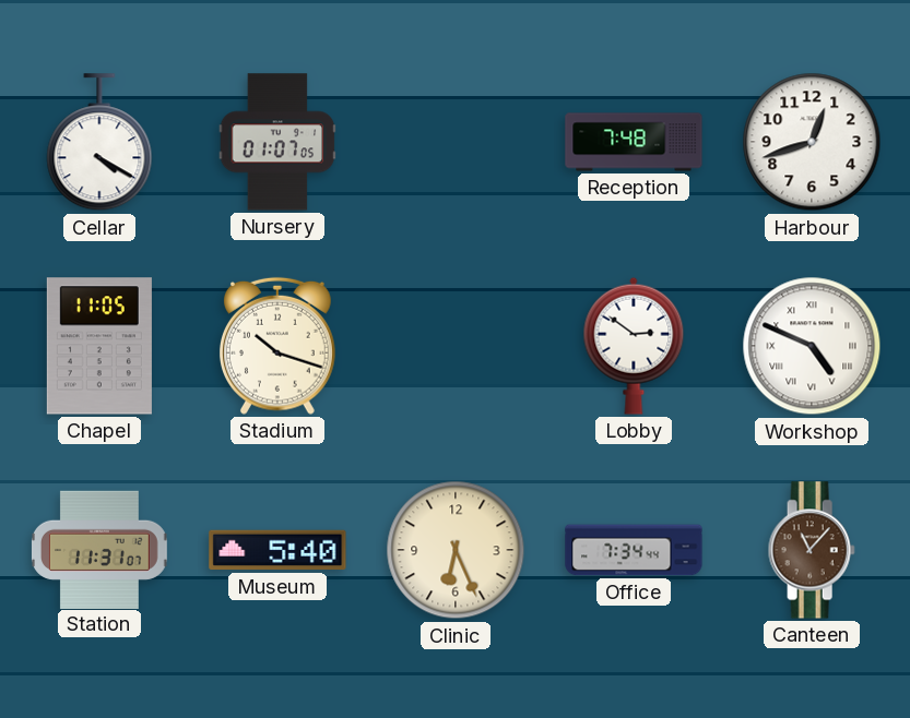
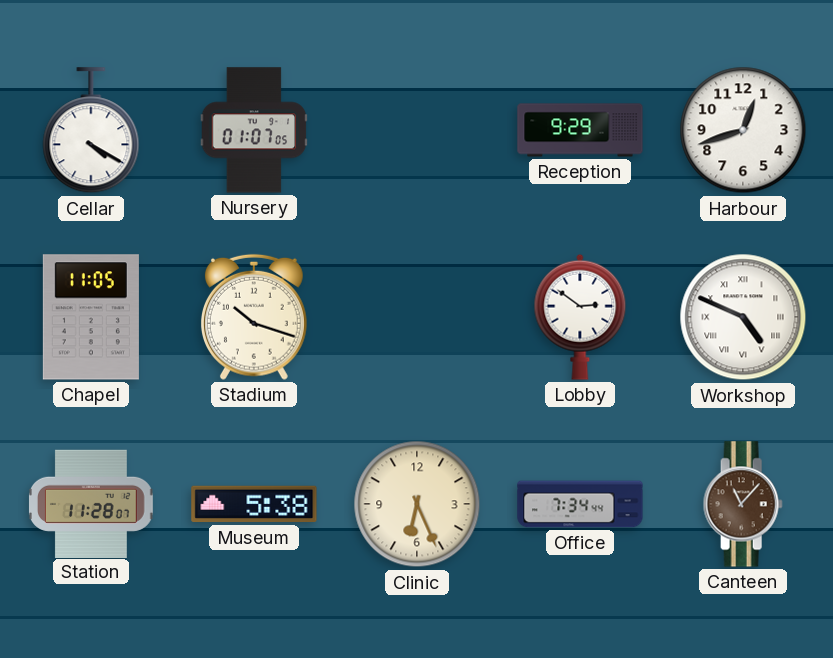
Reception: 7:48 -> 9:29
Station: 11:31 -> 11:28
Museum: 5:40 -> 5:38
